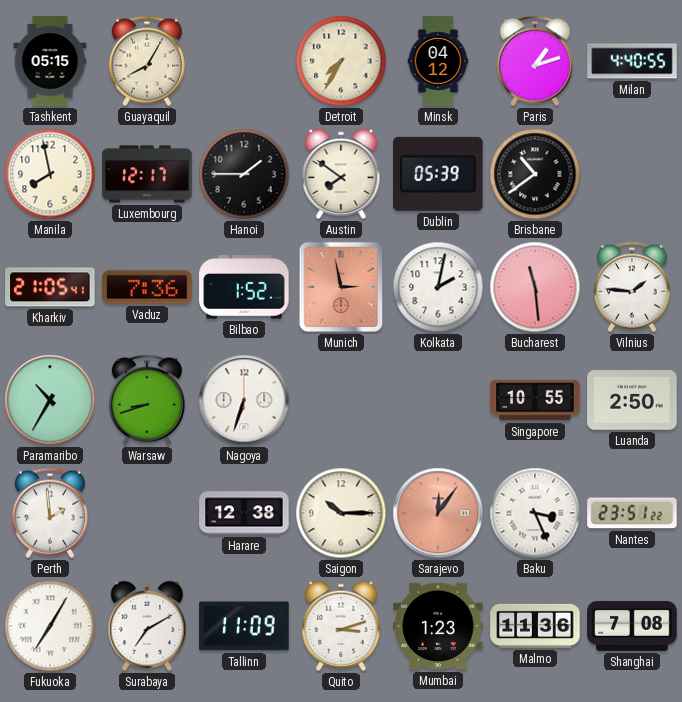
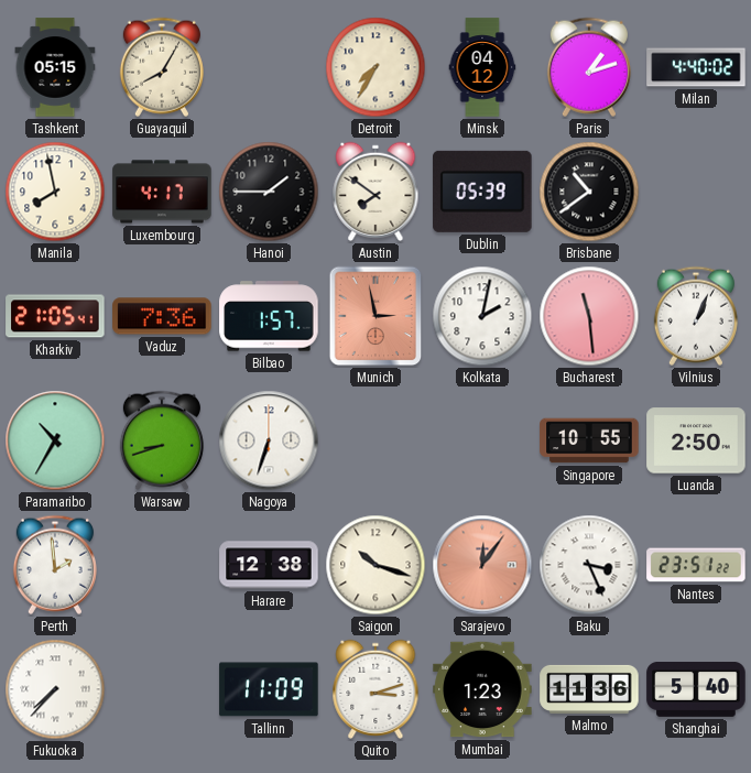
Milan: 4:40:55 -> 4:40:02
Luxembourg: 12:17 -> 4:17
Bilbao: 1:52 -> 1:57
Vilnius: 1:46 -> 1:04
Saigon: 10:15 -> 10:18
Fukuoka: 7:05 -> 7:37
Surabaya: 7:10 -> none
Shanghai: 7:08 -> 5:40
